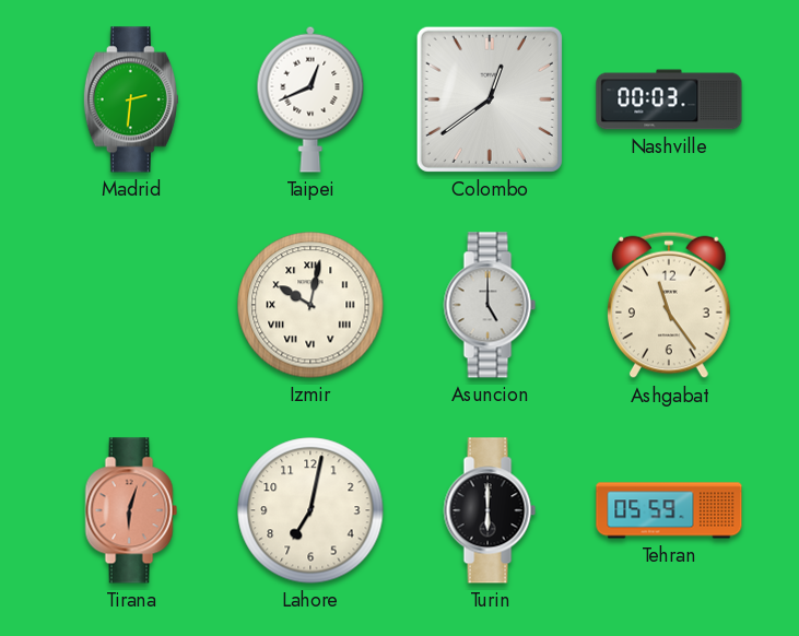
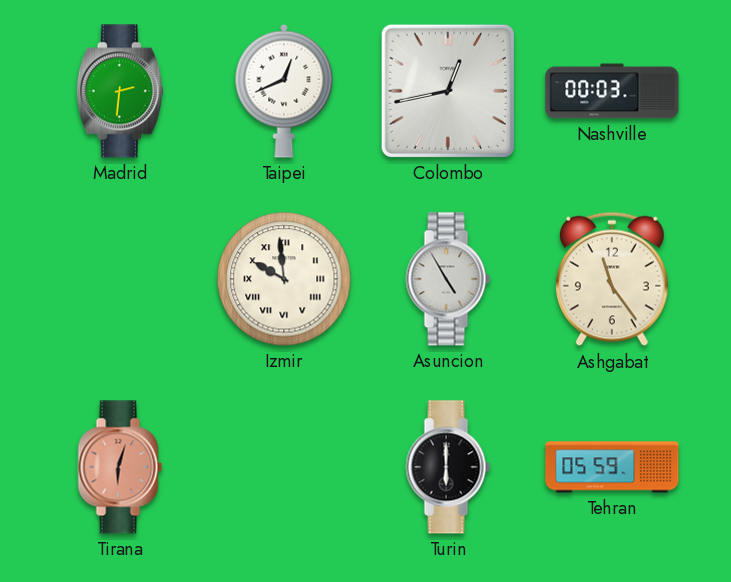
Colombo: 12:39 -> 12:43
Izmir: 10:02 -> 9:59
Asuncion: 5:00 -> 4:55
Lahore: 7:02 -> none
